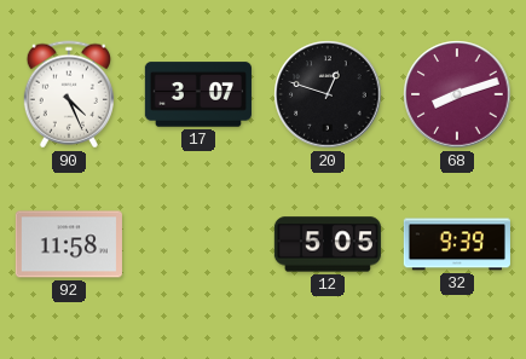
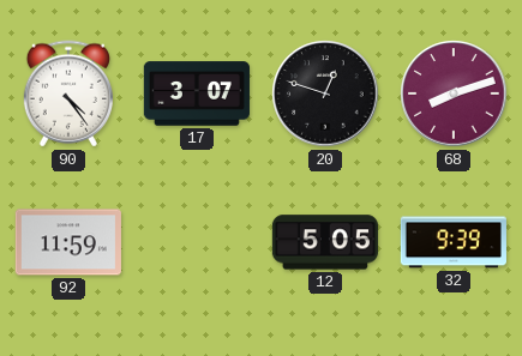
90: 4:26 -> 4:24
92: 11:58 -> 11:59
